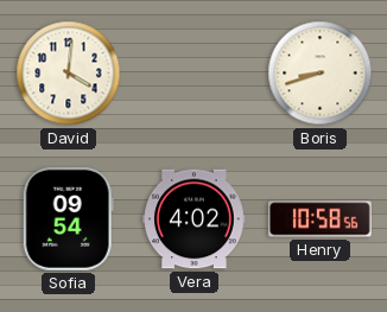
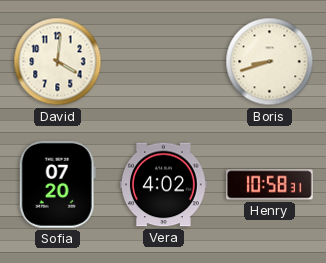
Sofia: 09:54 -> 07:20
Henry: 10:58:56 -> 10:58:31
